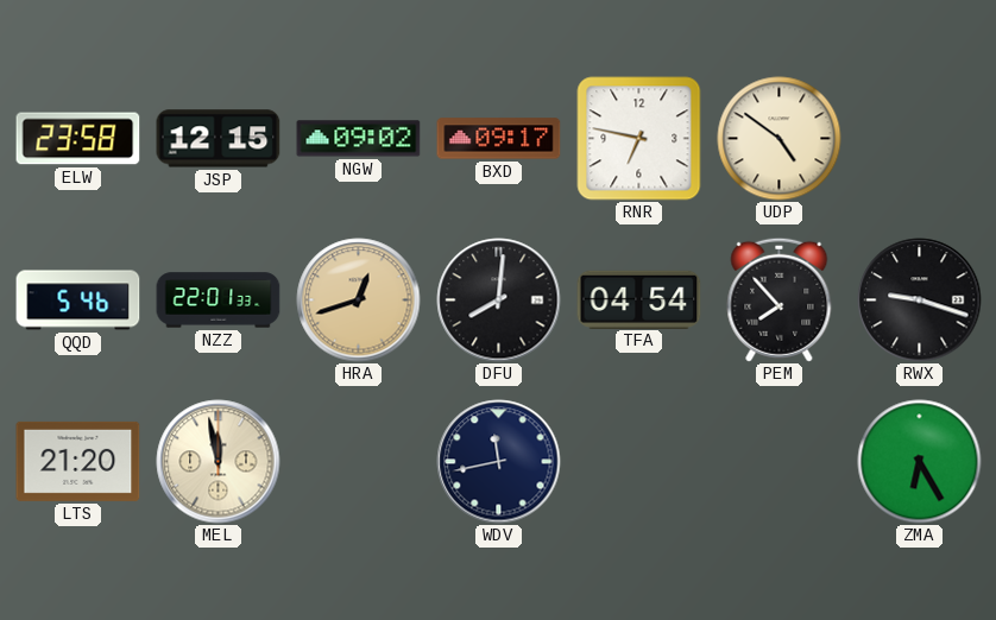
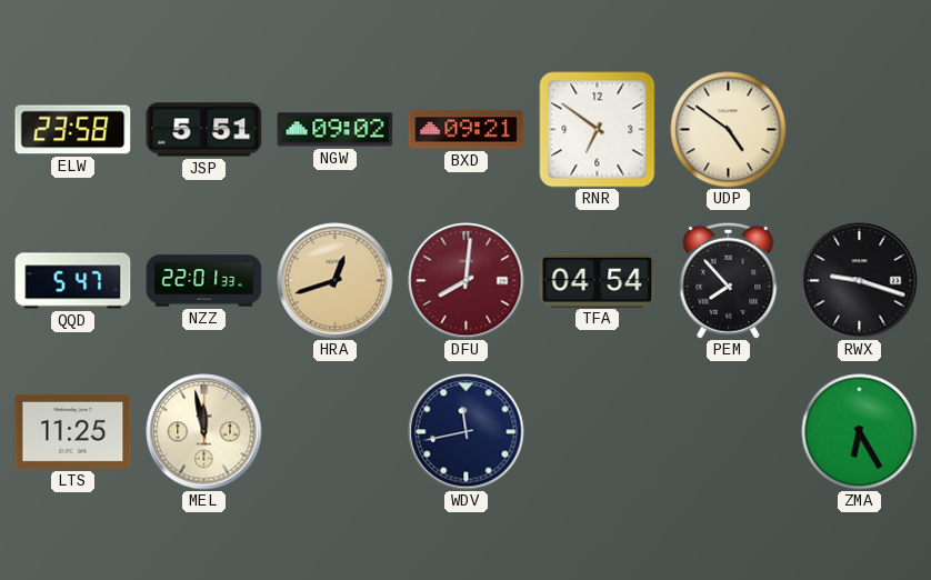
JSP: 12:15 -> 5:51
BXD: 09:17 -> 09:21
RNR: 6:47 -> 6:51
QQD: 5:46 -> 5:47
DFU dial: black -> burgundy
LTS: 21:20 -> 11:25
